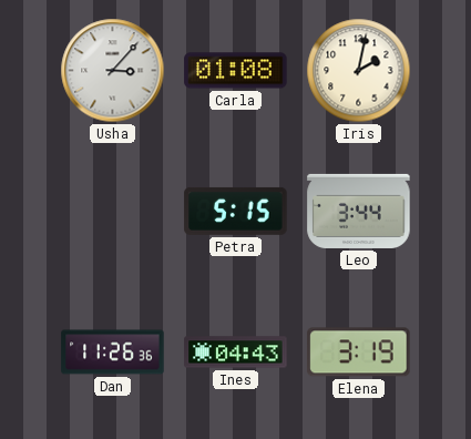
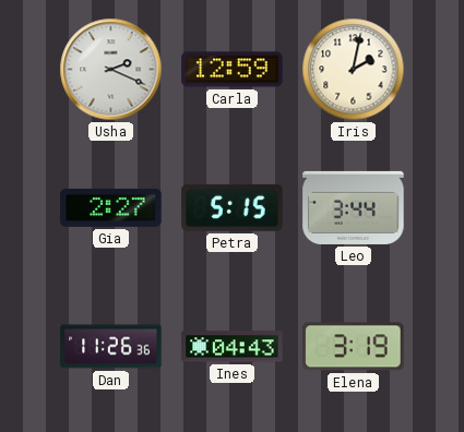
Usha: 3:07 -> 2:19
Carla: 01:08 -> 12:59
Gia: none -> 2:27
